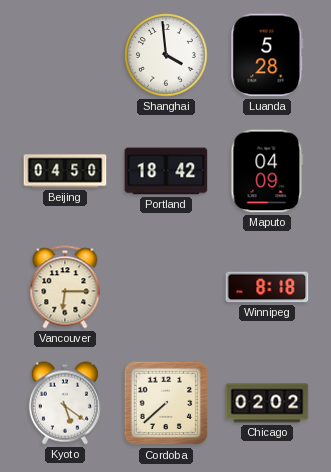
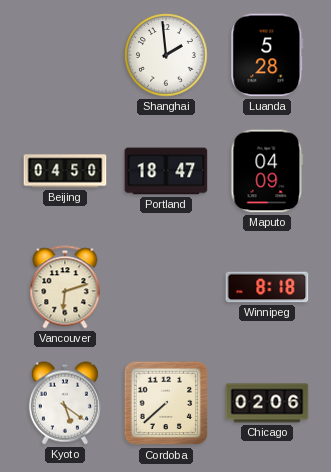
Shanghai: 3:59 -> 1:59
Portland: 18:42 -> 18:47
Vancouver: 6:15 -> 6:12
Chicago: 02:02 -> 02:06
